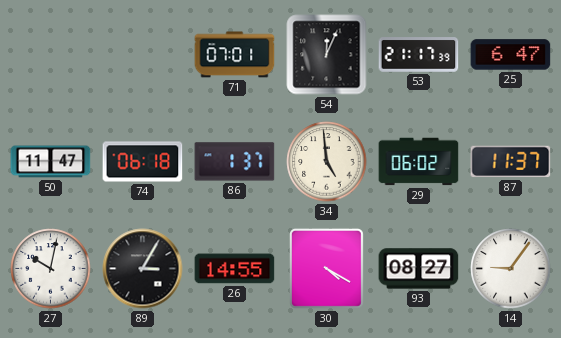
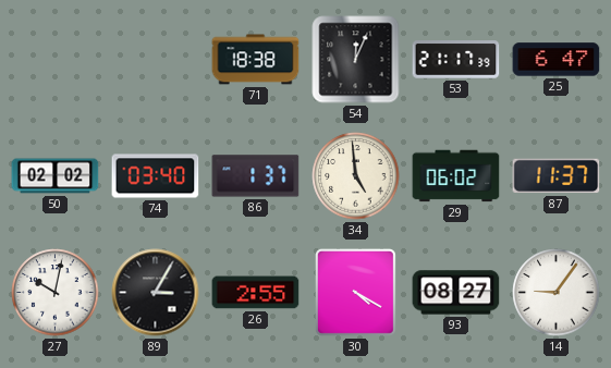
71: 07:01 -> 18:38
50: 11:47 -> 02:02
74: 06:18 -> 03:40
26: 14:55 -> 2:55
